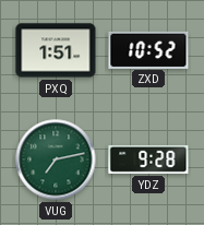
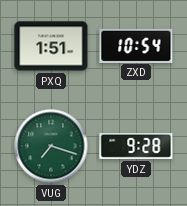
ZXD: 10:52 -> 10:54
VUG: 7:13 -> 7:18
